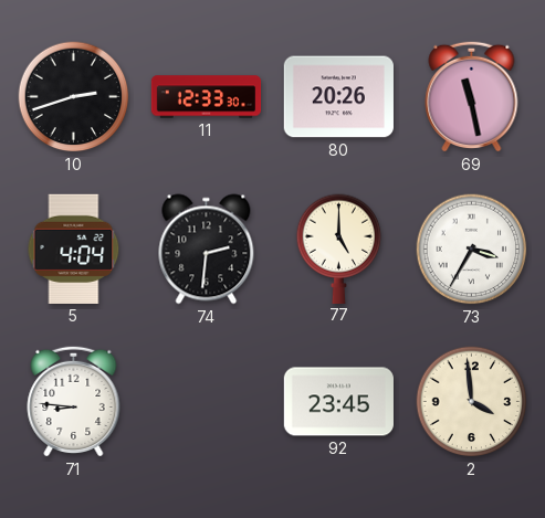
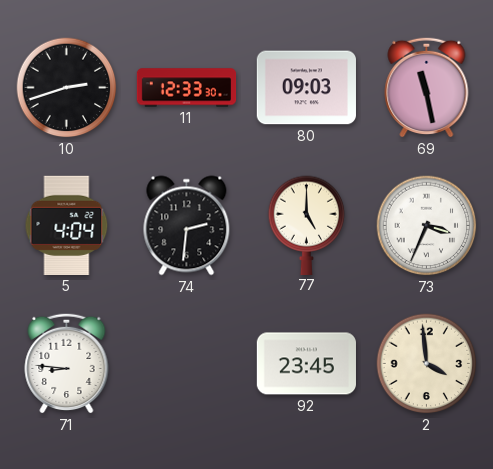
80: 20:26 -> 09:03
73: 3:35 -> 3:34
